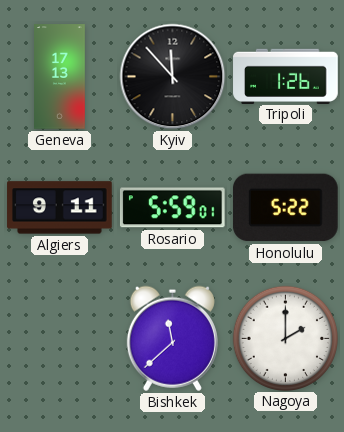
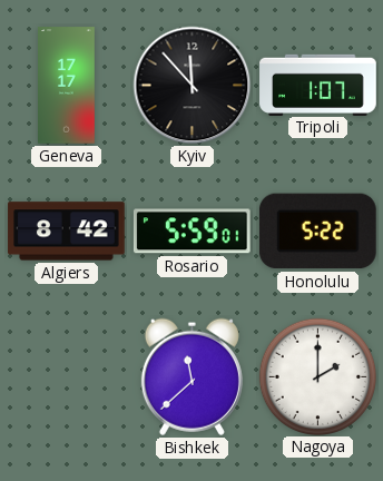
Geneva: 17:13 -> 17:17
Tripoli: 1:26 -> 1:07
Algiers: 9:11 -> 8:42
